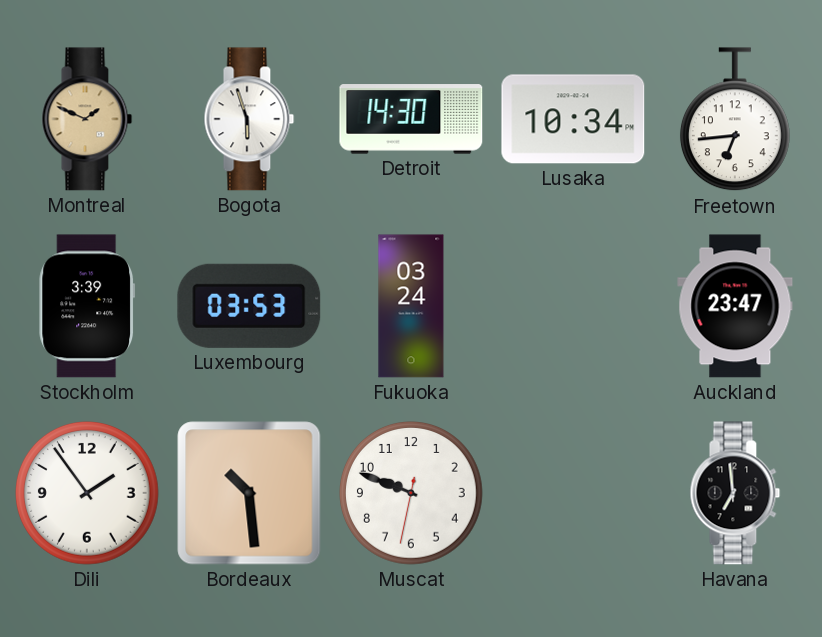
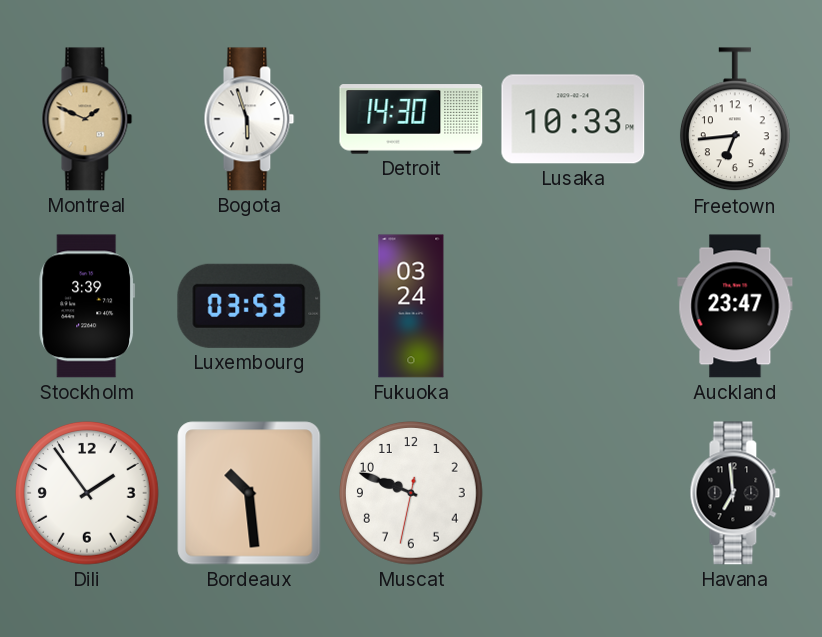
Lusaka: 10:34 -> 10:33
